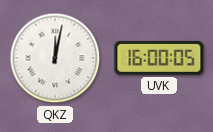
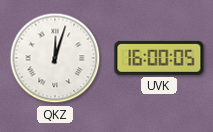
QKZ: 12:02 -> 12:03
